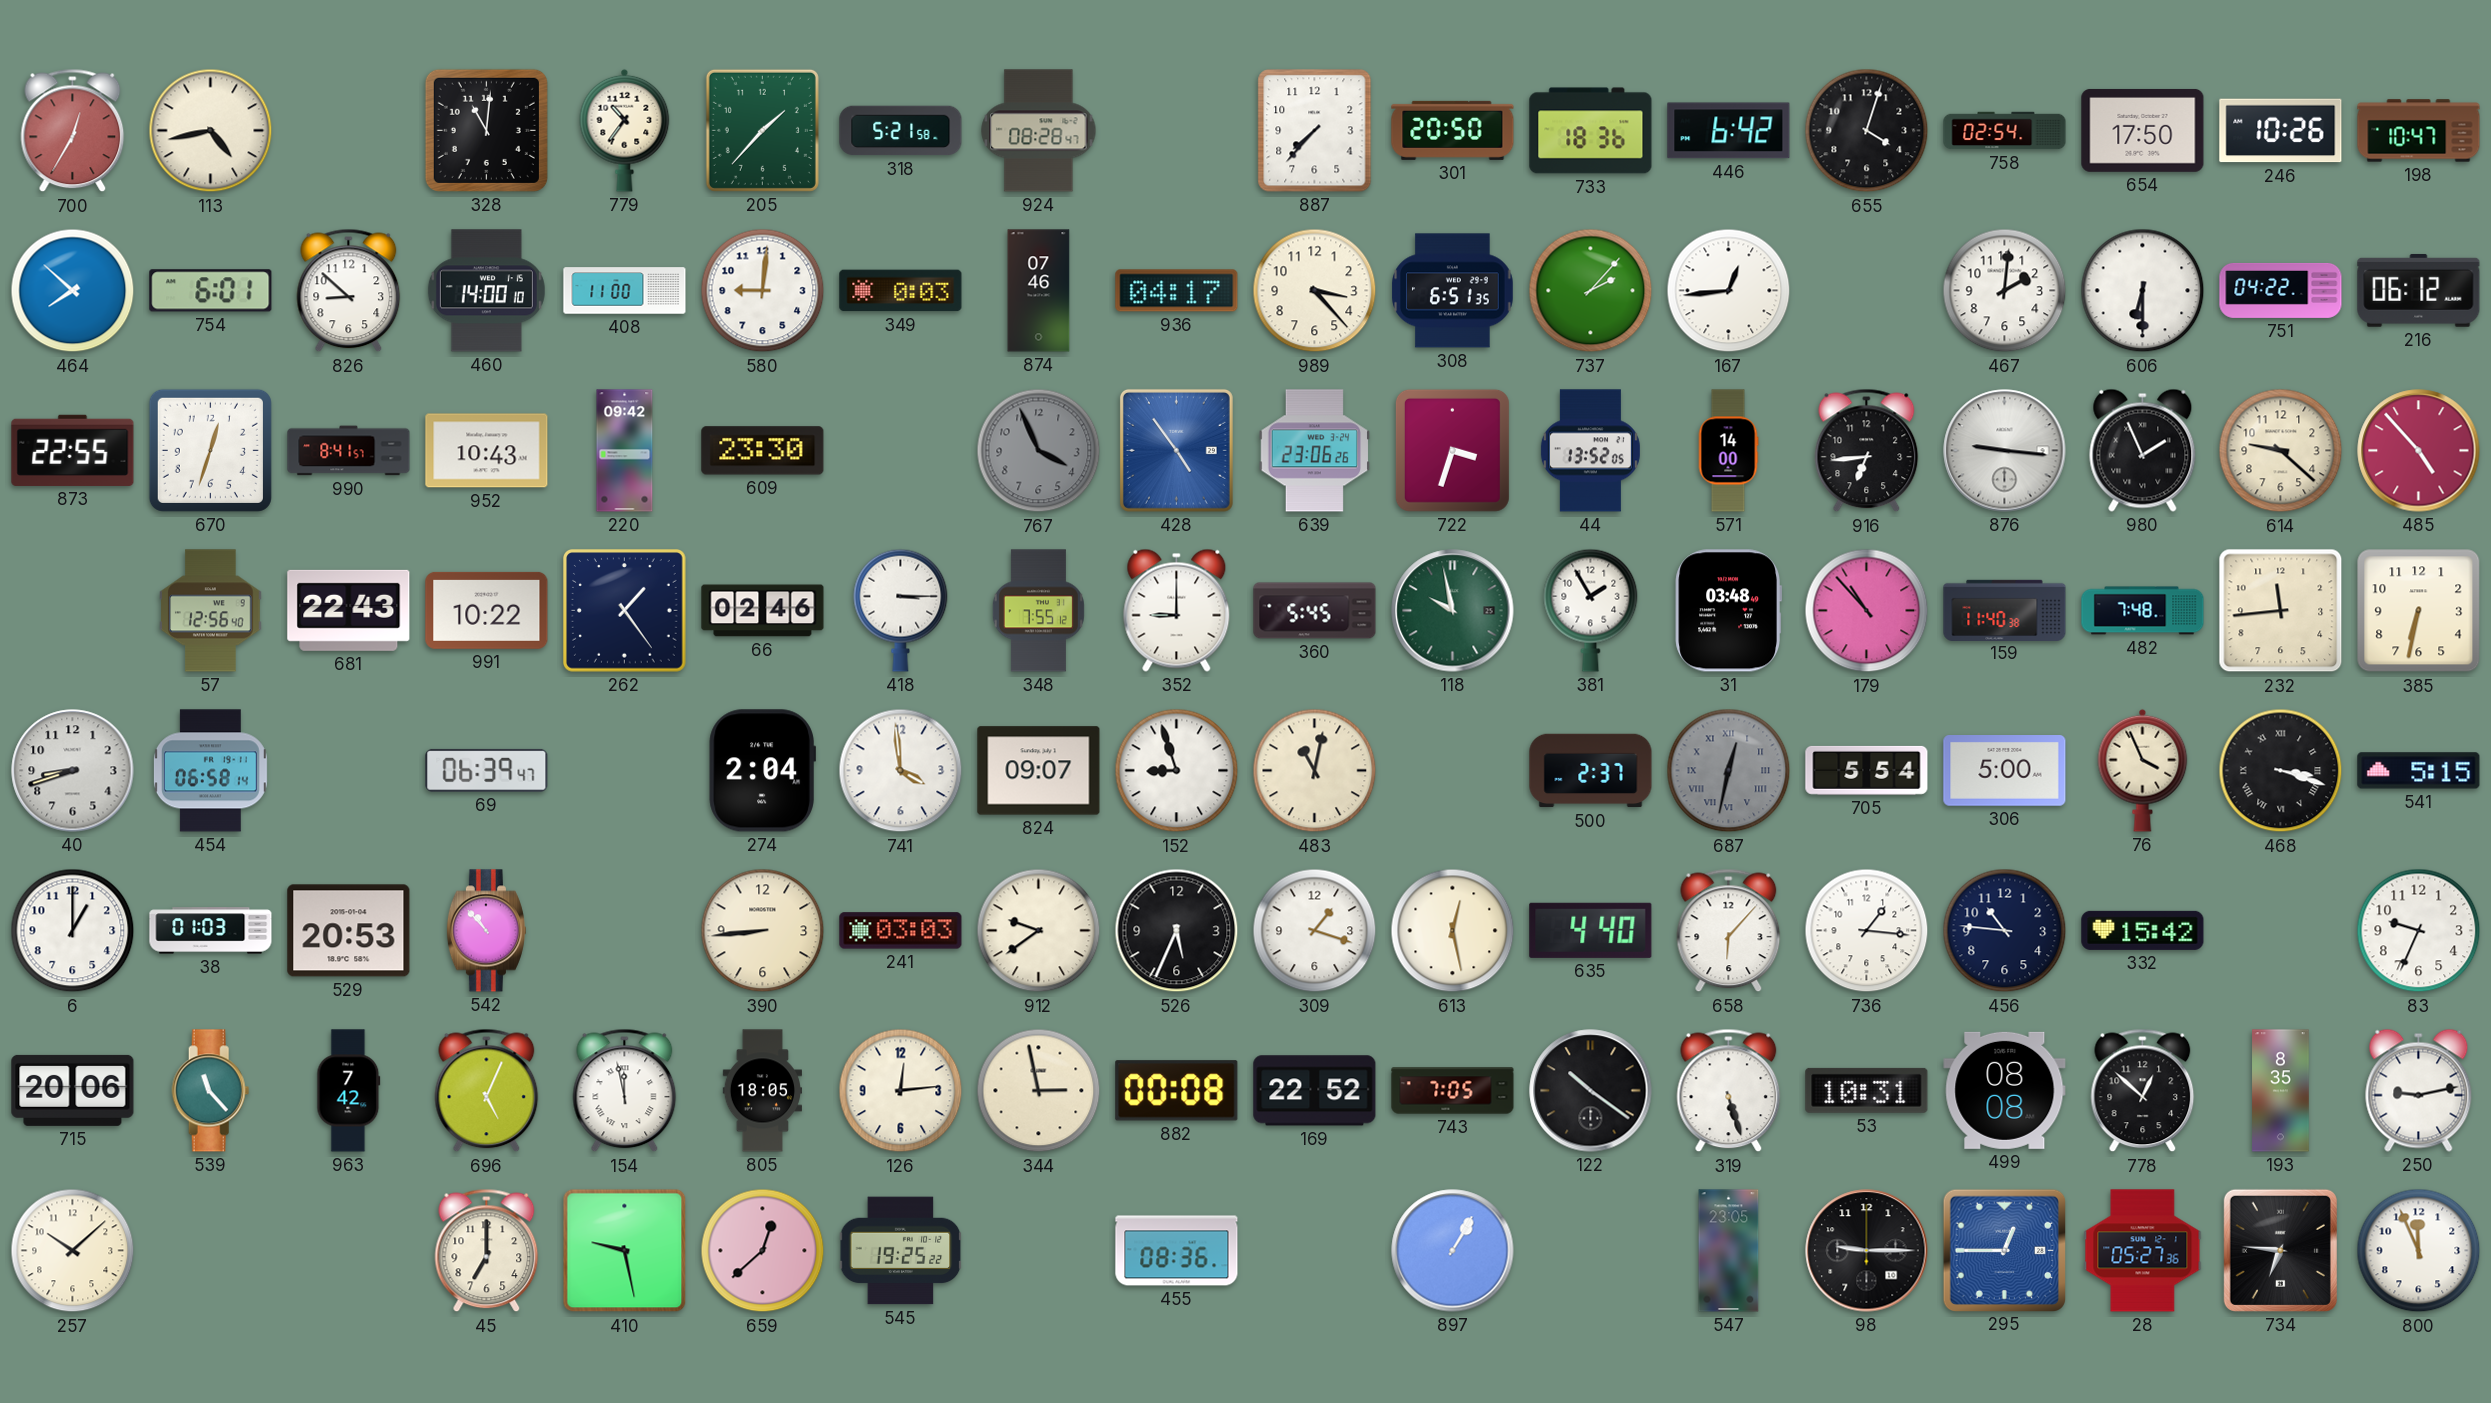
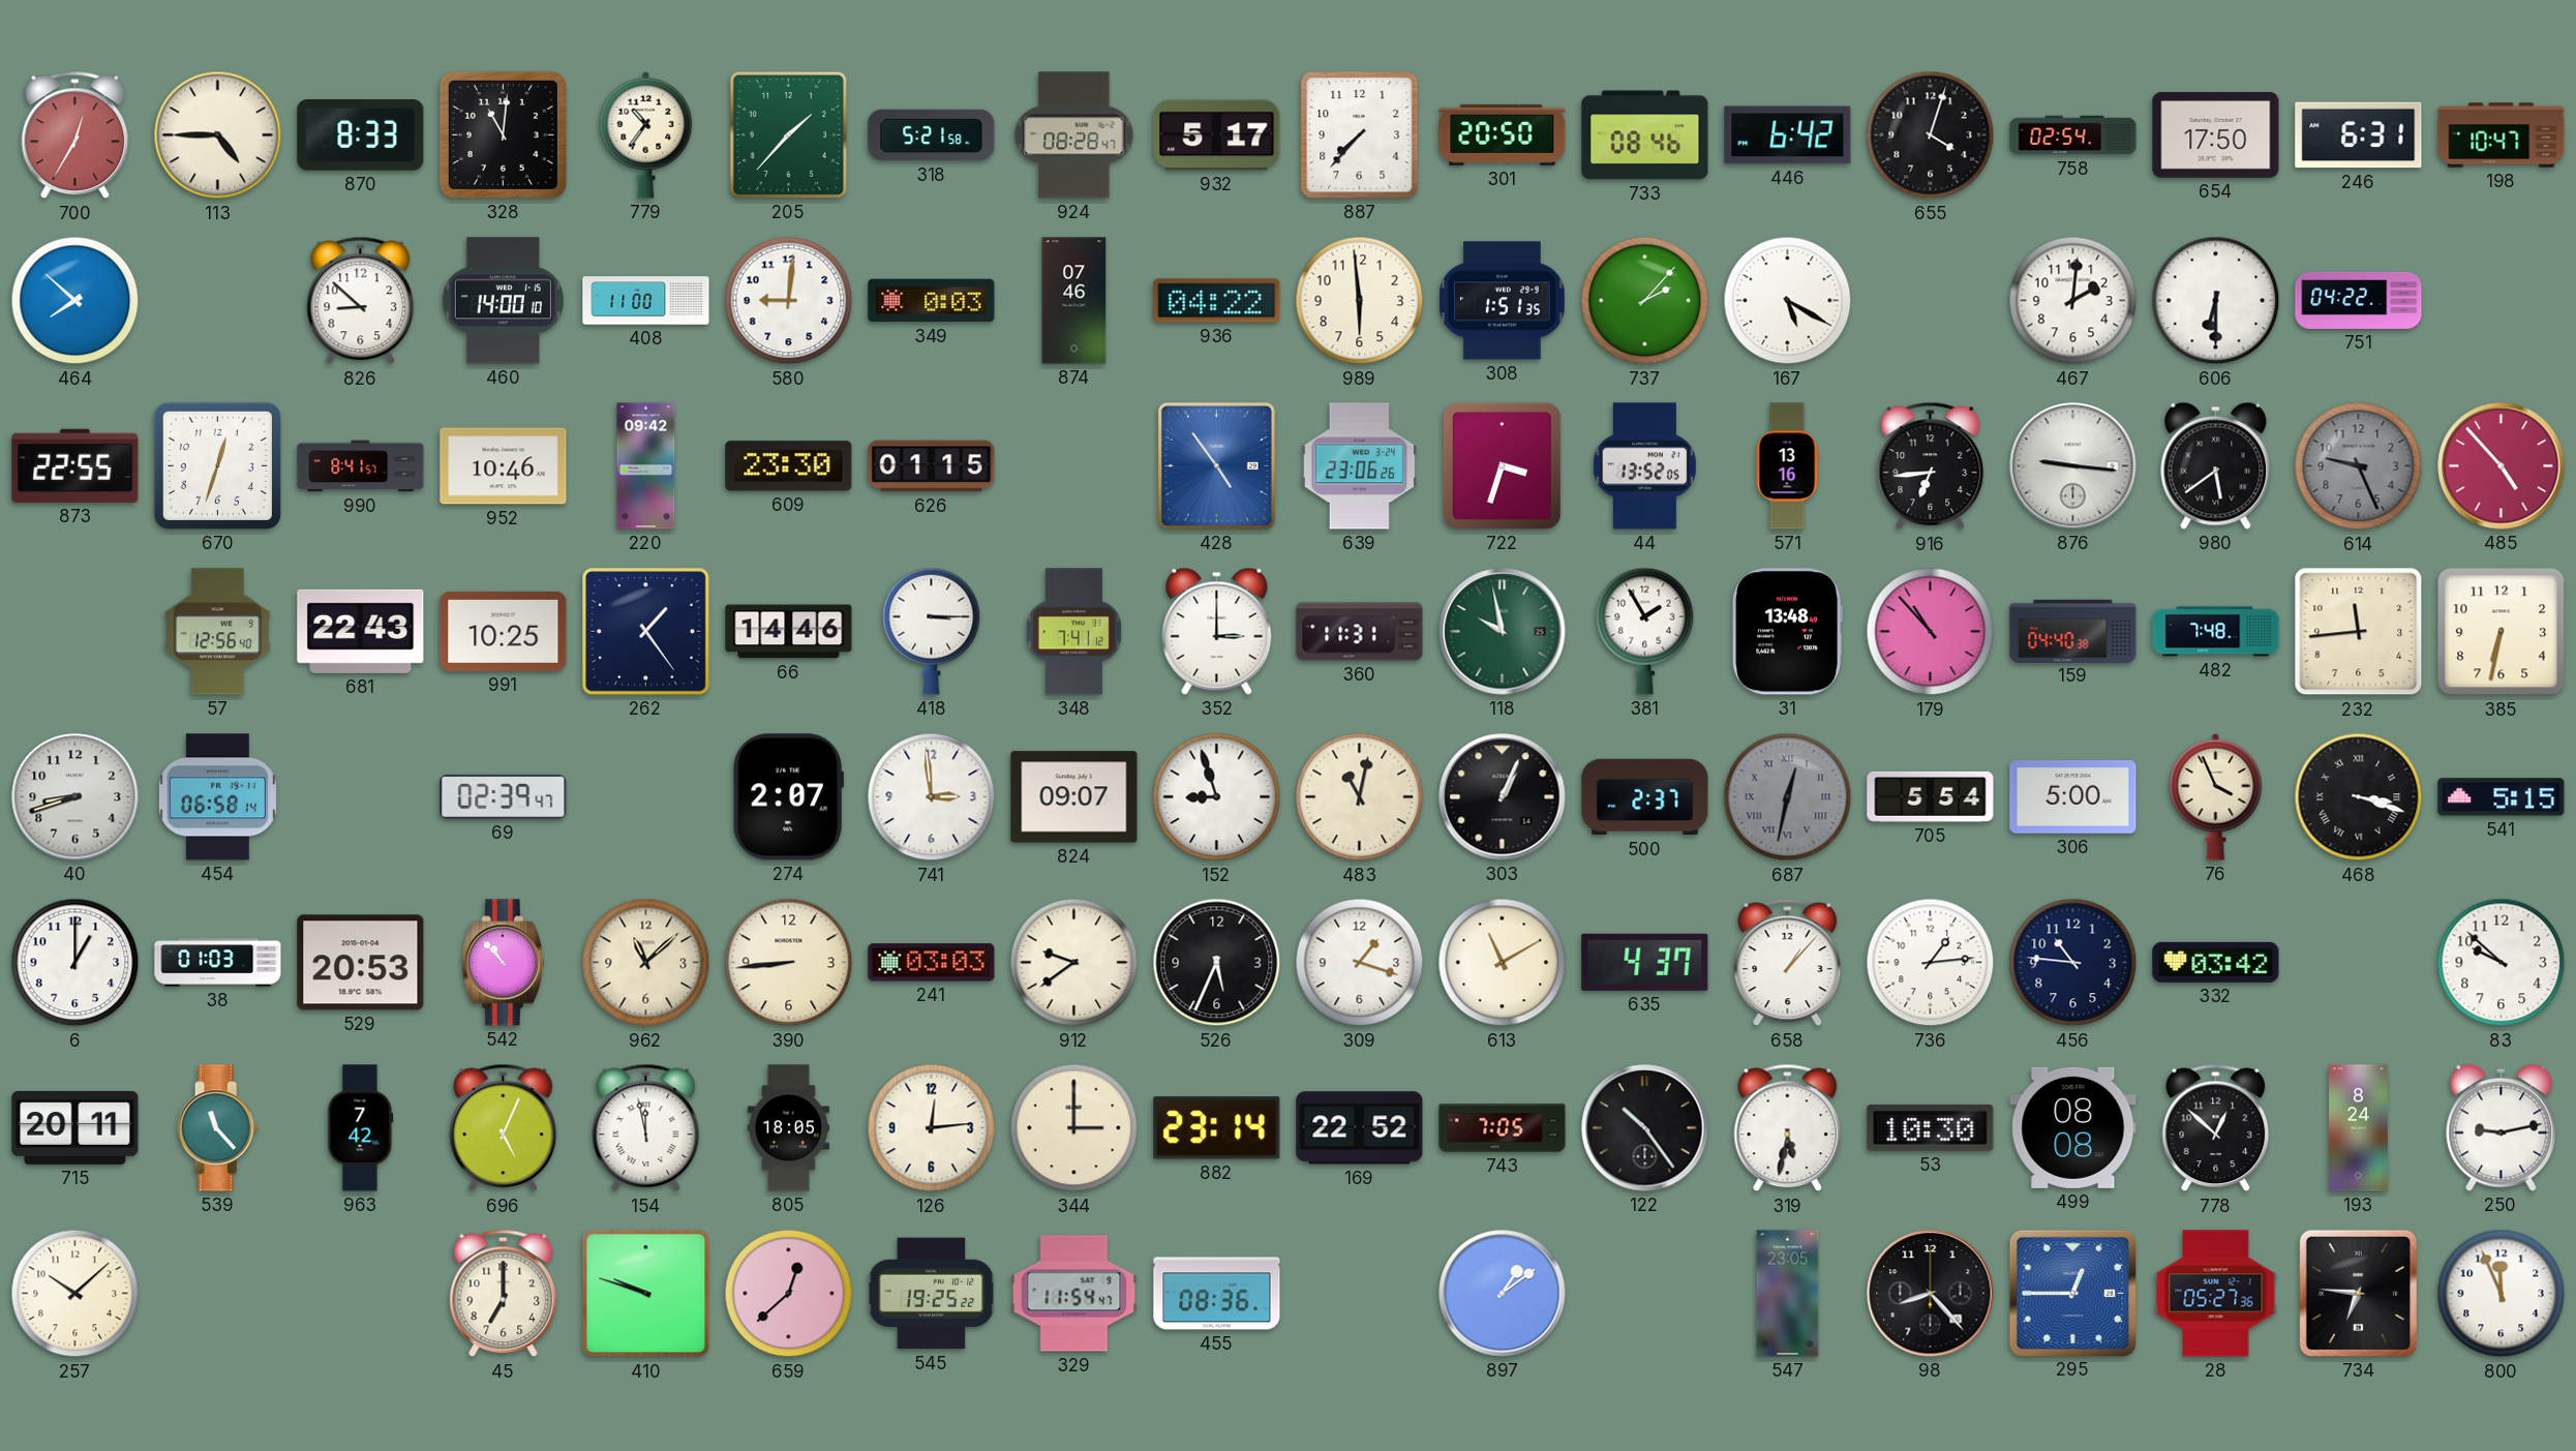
113: 4:43 -> 4:45
870: none -> 8:33
932: none -> 5:17
733: 18:36 -> 08:46
246: 10:26 -> 6:31
754: 6:01 -> none
936: 04:17 -> 04:22
989: 3:23 -> 5:59
308: 6:51 -> 1:51
167: 12:44 -> 5:20
216: 06:12 -> none
952: 10:43 -> 10:46
626: none -> 01:15
767: 3:56 -> none
571: 14:00 -> 13:16
980: 1:56 -> 5:39
614: 9:22 -> 9:26
614 dial: cream -> grey
991: 10:22 -> 10:25
66: 02:46 -> 14:46
348: 7:55 -> 7:41
352: 9:00 -> 3:00
360: 5:45 -> 11:31
31: 03:48 -> 13:48
159: 11:40 -> 04:40
69: 06:39 -> 02:39
274: 2:04 -> 2:07
741: 3:59 -> 2:59
303: none -> 1:04
962: none -> 11:08
613: 12:28 -> 11:10
635: 4:40 -> 4:37
658: 6:07 -> 1:07
736: 1:16 -> 1:14
332: 15:42 -> 03:42
83: 9:34 -> 9:52
715: 20:06 -> 20:11
344: 2:58 -> 3:00
882: 00:08 -> 23:14
122: 10:21 -> 10:24
319: 5:27 -> 5:32
53: 10:31 -> 10:30
193: 8:35 -> 8:24
410: 9:28 -> 9:48
329: none -> 11:54
897: 1:05 -> 1:09
98: 9:15 -> 8:23
